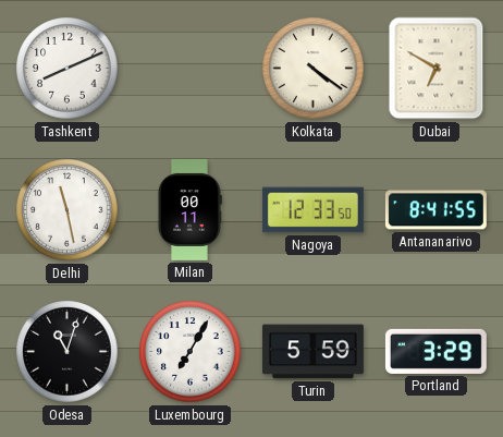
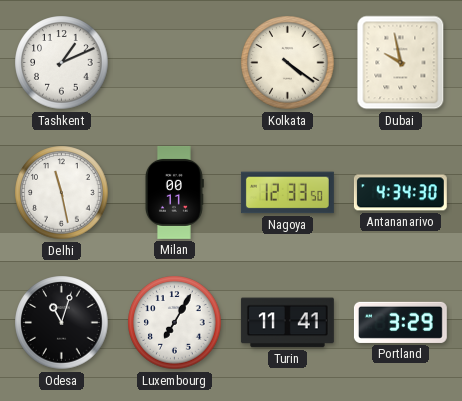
Tashkent: 8:11 -> 1:11
Dubai: 6:50 -> 9:58
Antananarivo: 8:41 -> 4:34
Turin: 5:59 -> 11:41
